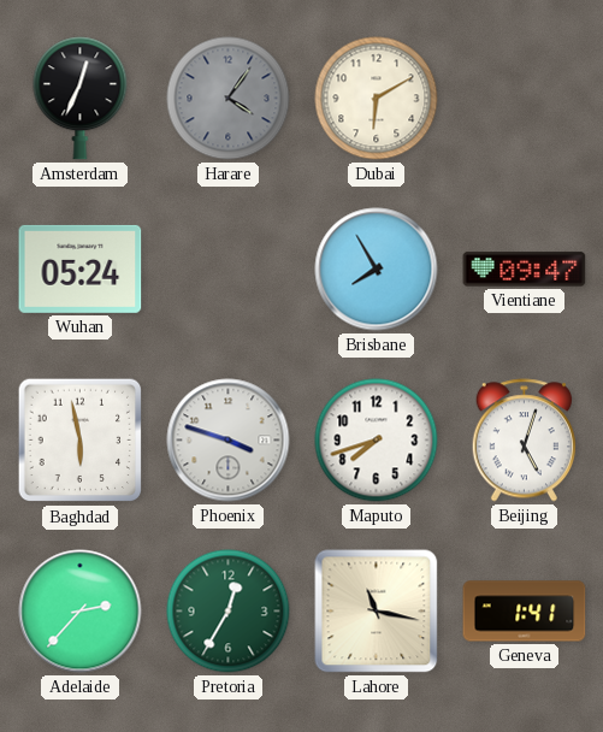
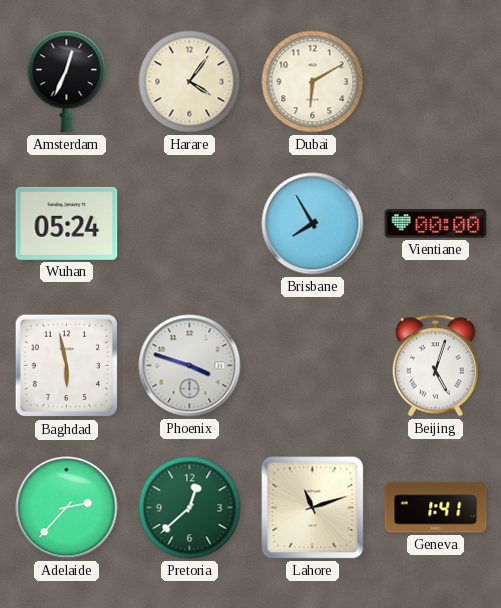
Harare dial: grey -> cream
Vientiane: 09:47 -> 00:00
Maputo: 7:42 -> none
Pretoria: 12:35 -> 12:38
Lahore: 11:17 -> 11:12
